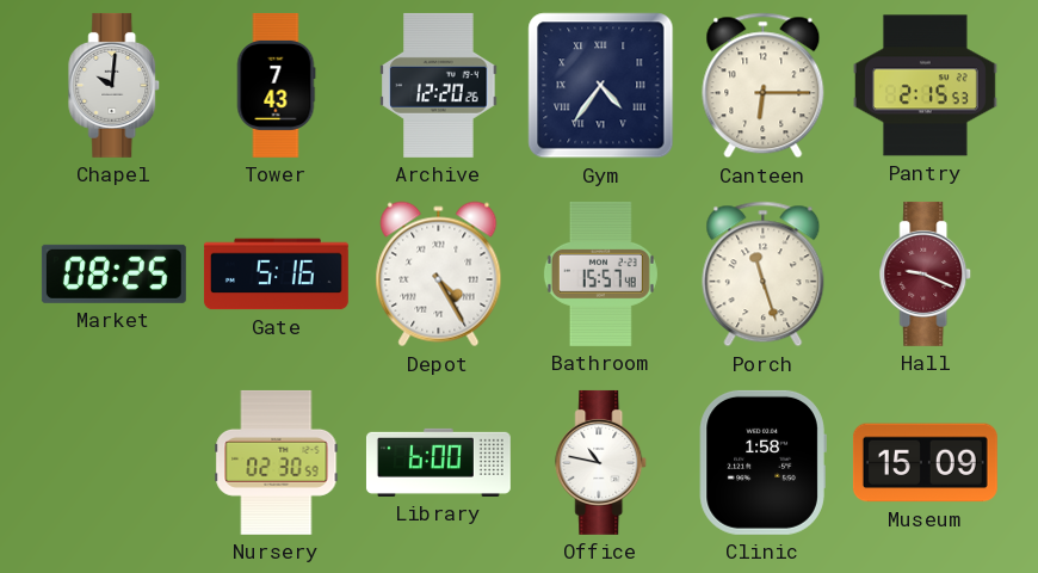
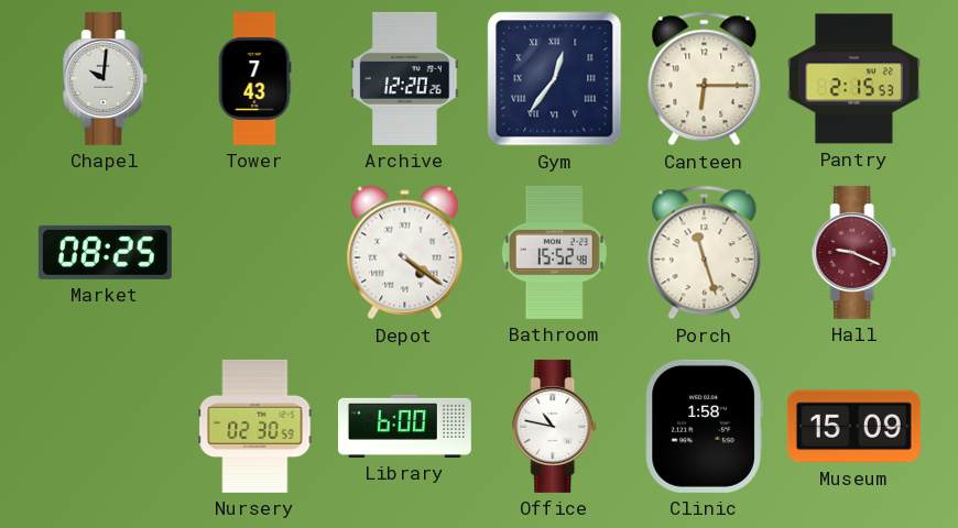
Gym: 4:36 -> 12:36
Gate: 5:16 -> none
Depot: 4:25 -> 4:21
Bathroom: 15:57 -> 15:52
